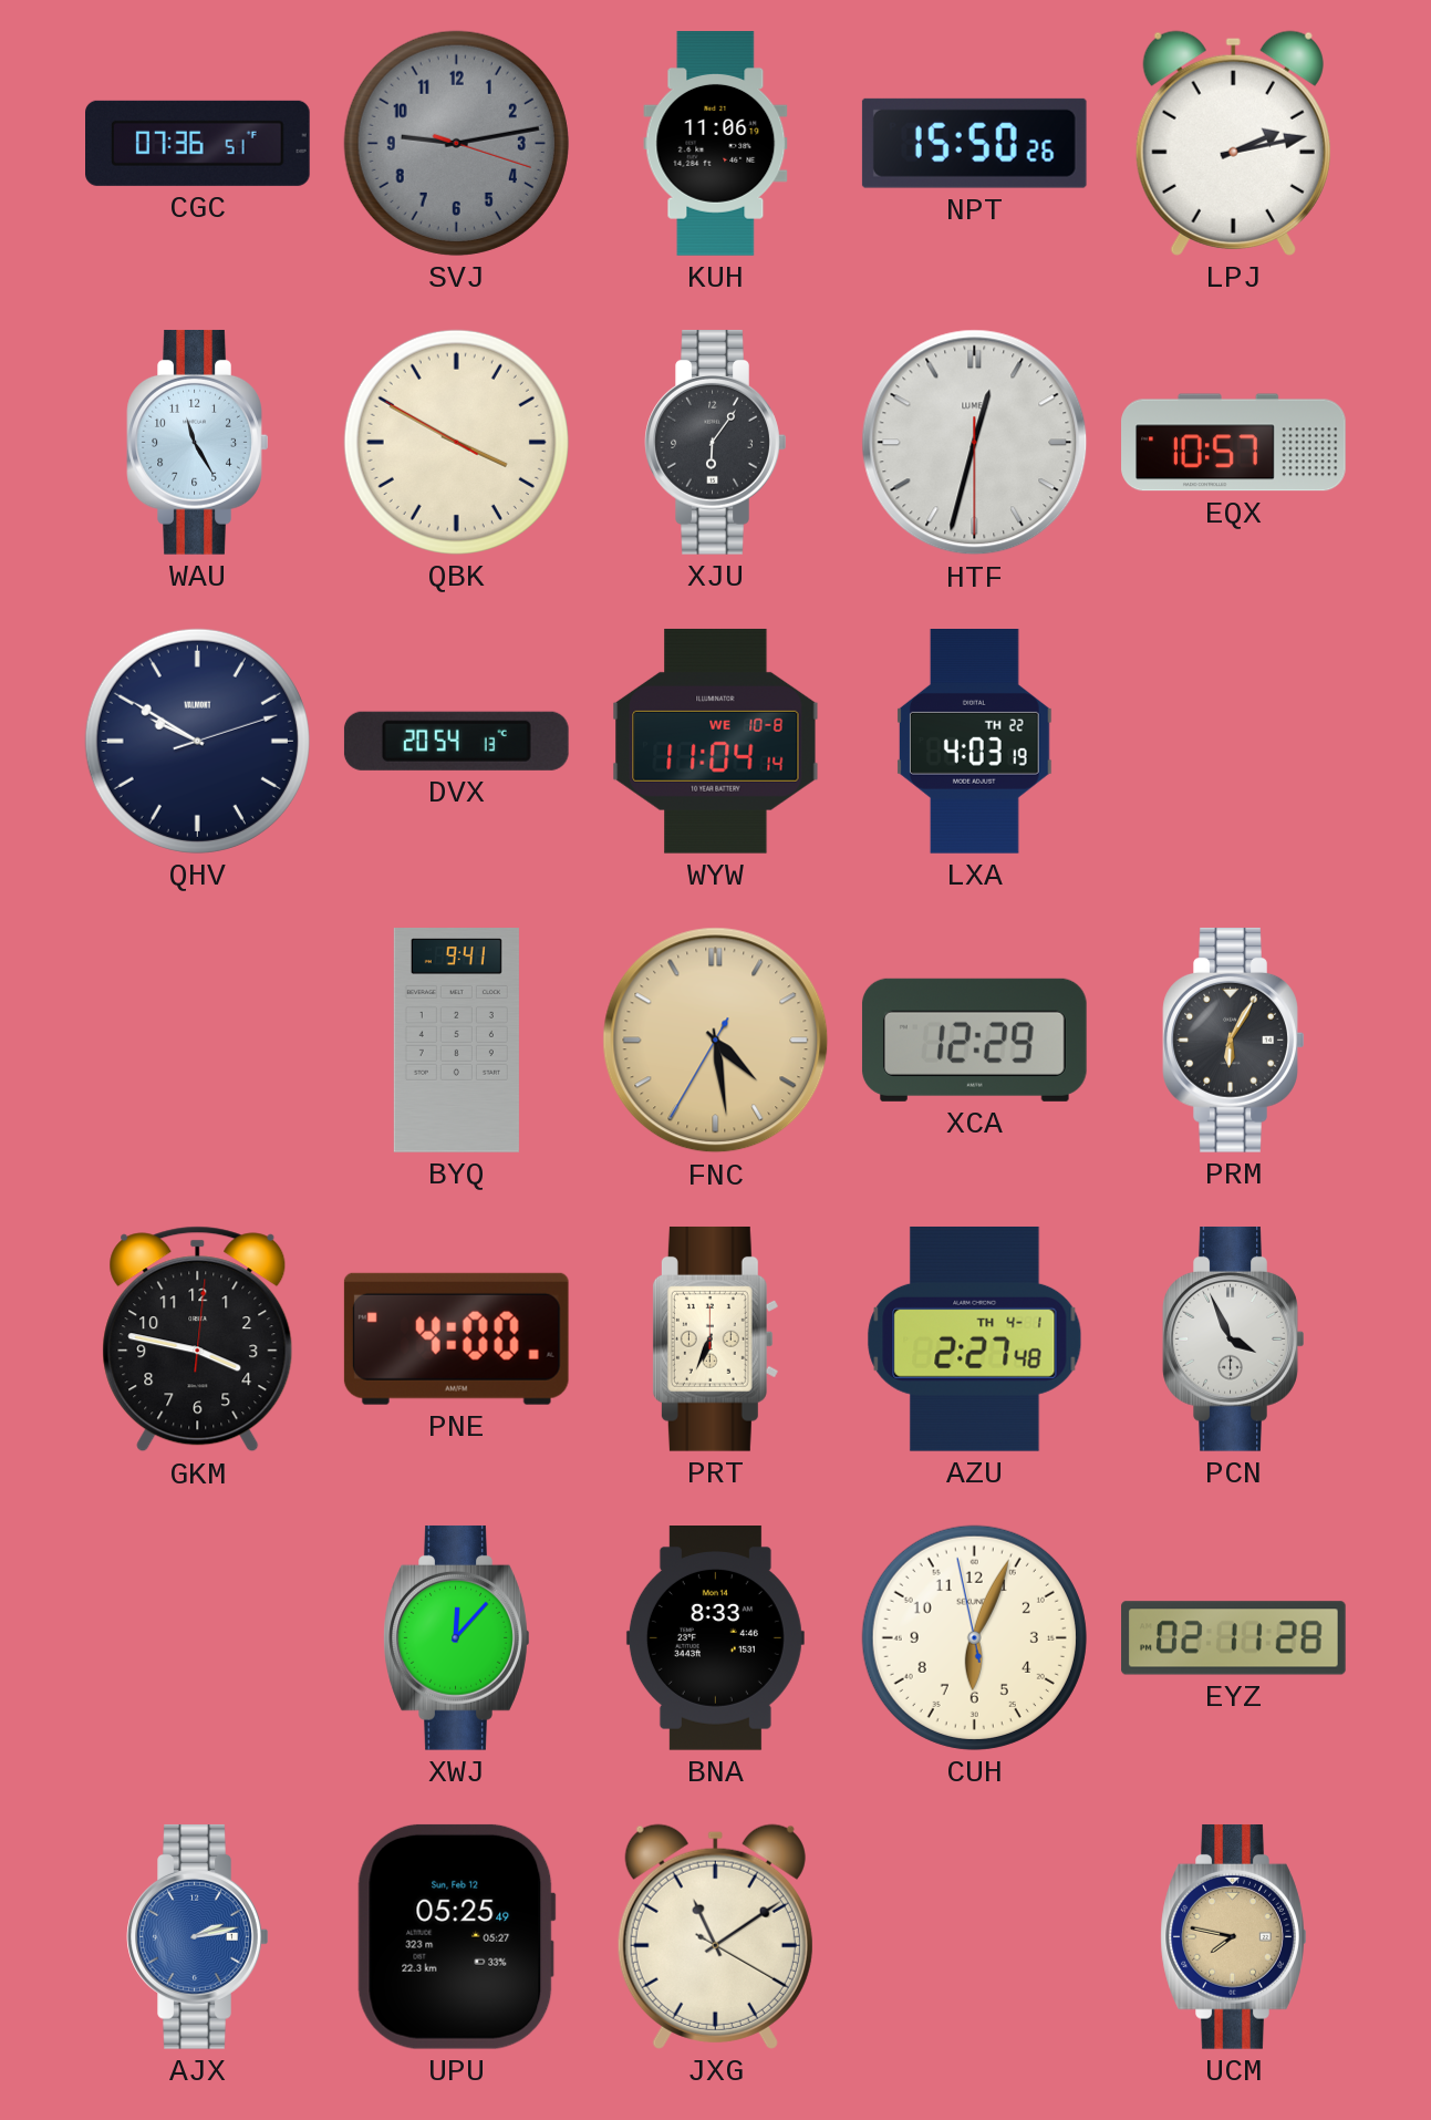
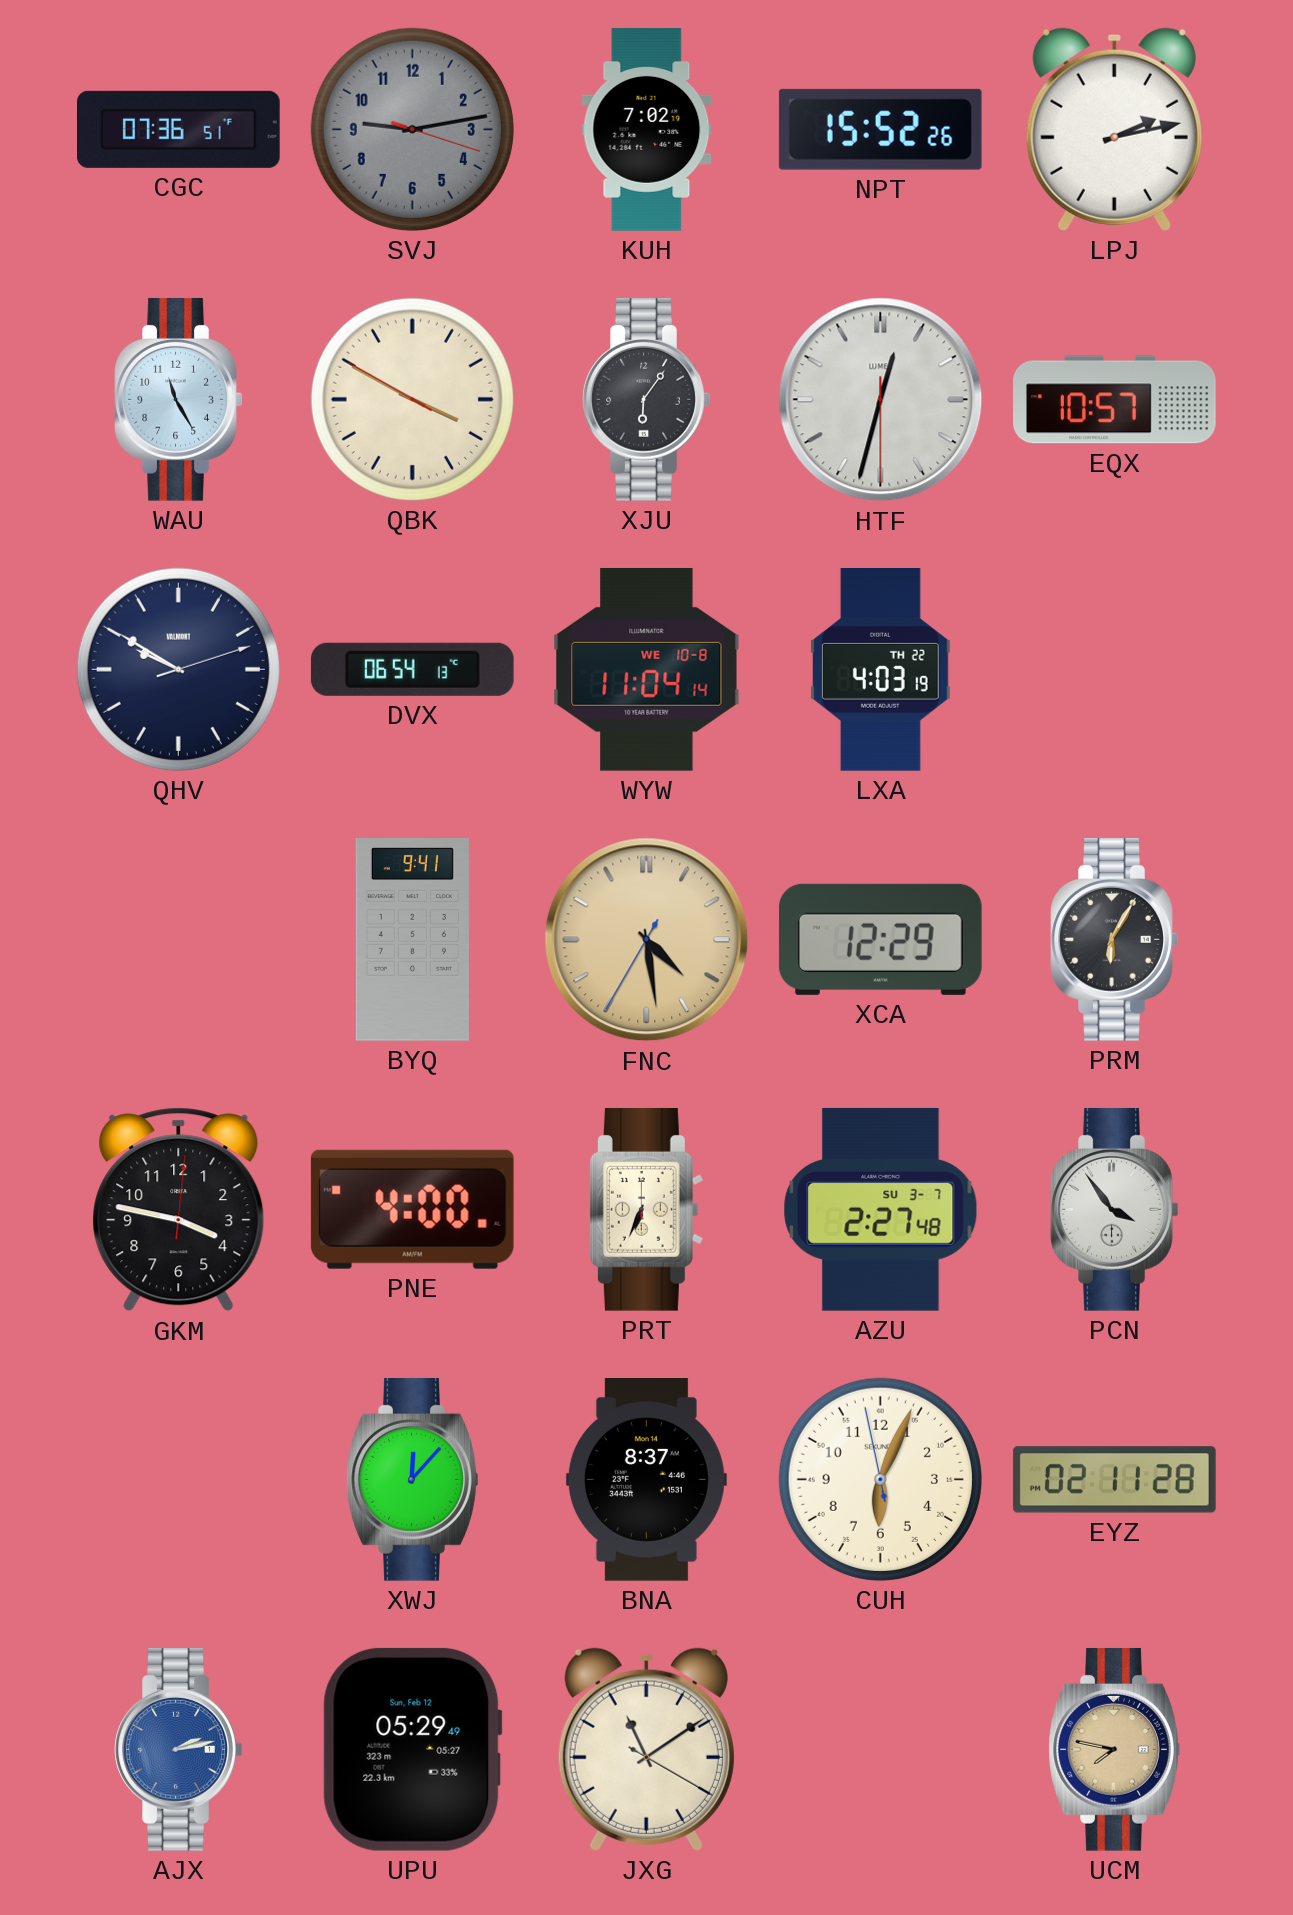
KUH: 11:06 -> 7:02
NPT: 15:50 -> 15:52
DVX: 20:54 -> 06:54
AZU date: TH 4-1 -> SU 3-7
PCN: 3:56 -> 3:54
BNA: 8:33 -> 8:37
UPU: 05:25 -> 05:29
